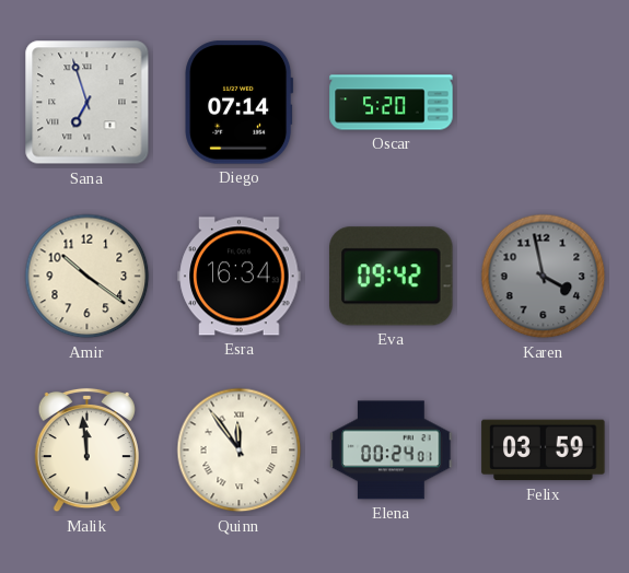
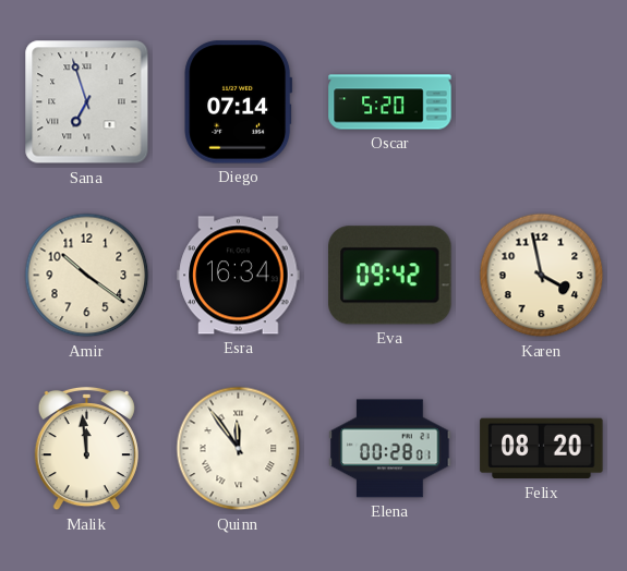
Karen dial: grey -> cream
Elena: 00:24 -> 00:28
Felix: 03:59 -> 08:20
